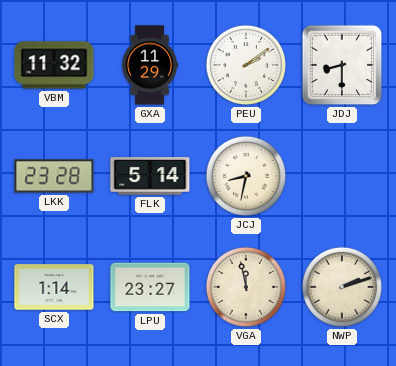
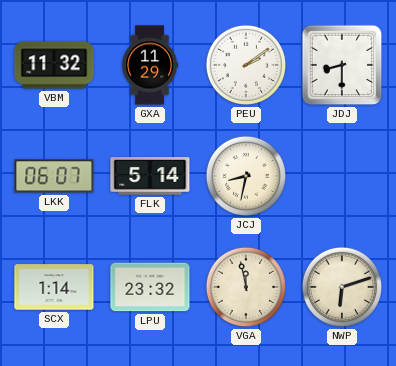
LKK: 23:28 -> 06:07
LPU: 23:27 -> 23:32
NWP: 2:12 -> 6:12
